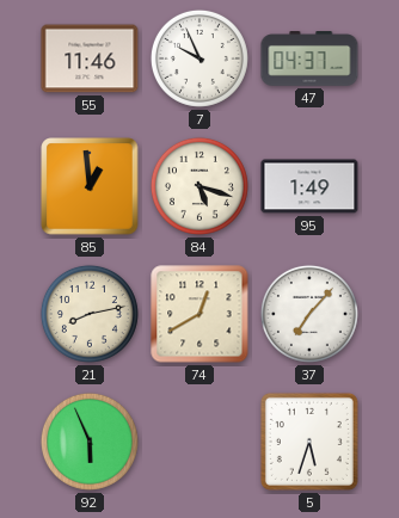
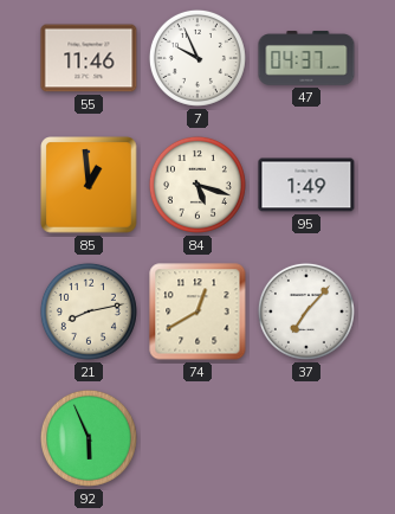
5: 5:33 -> none
